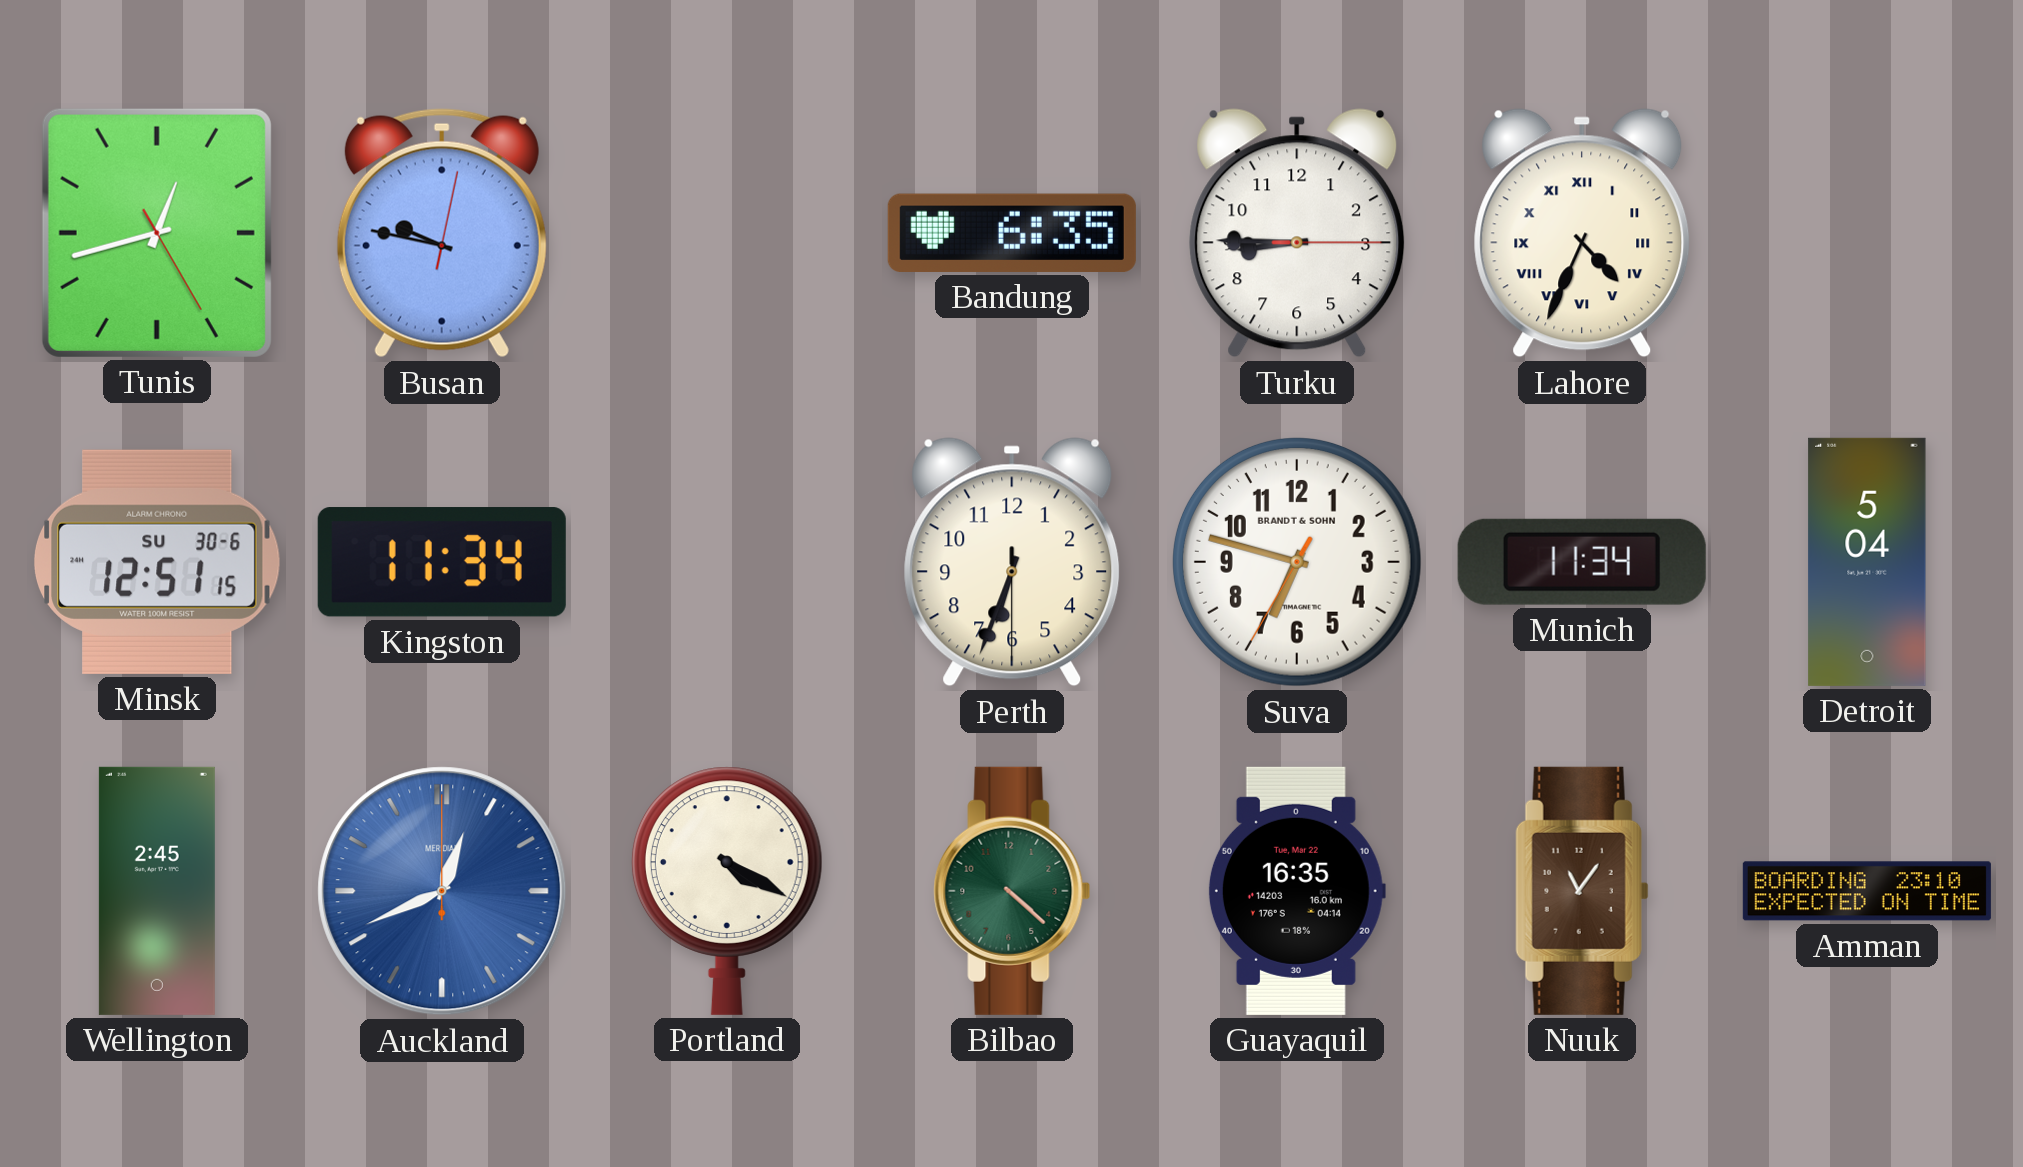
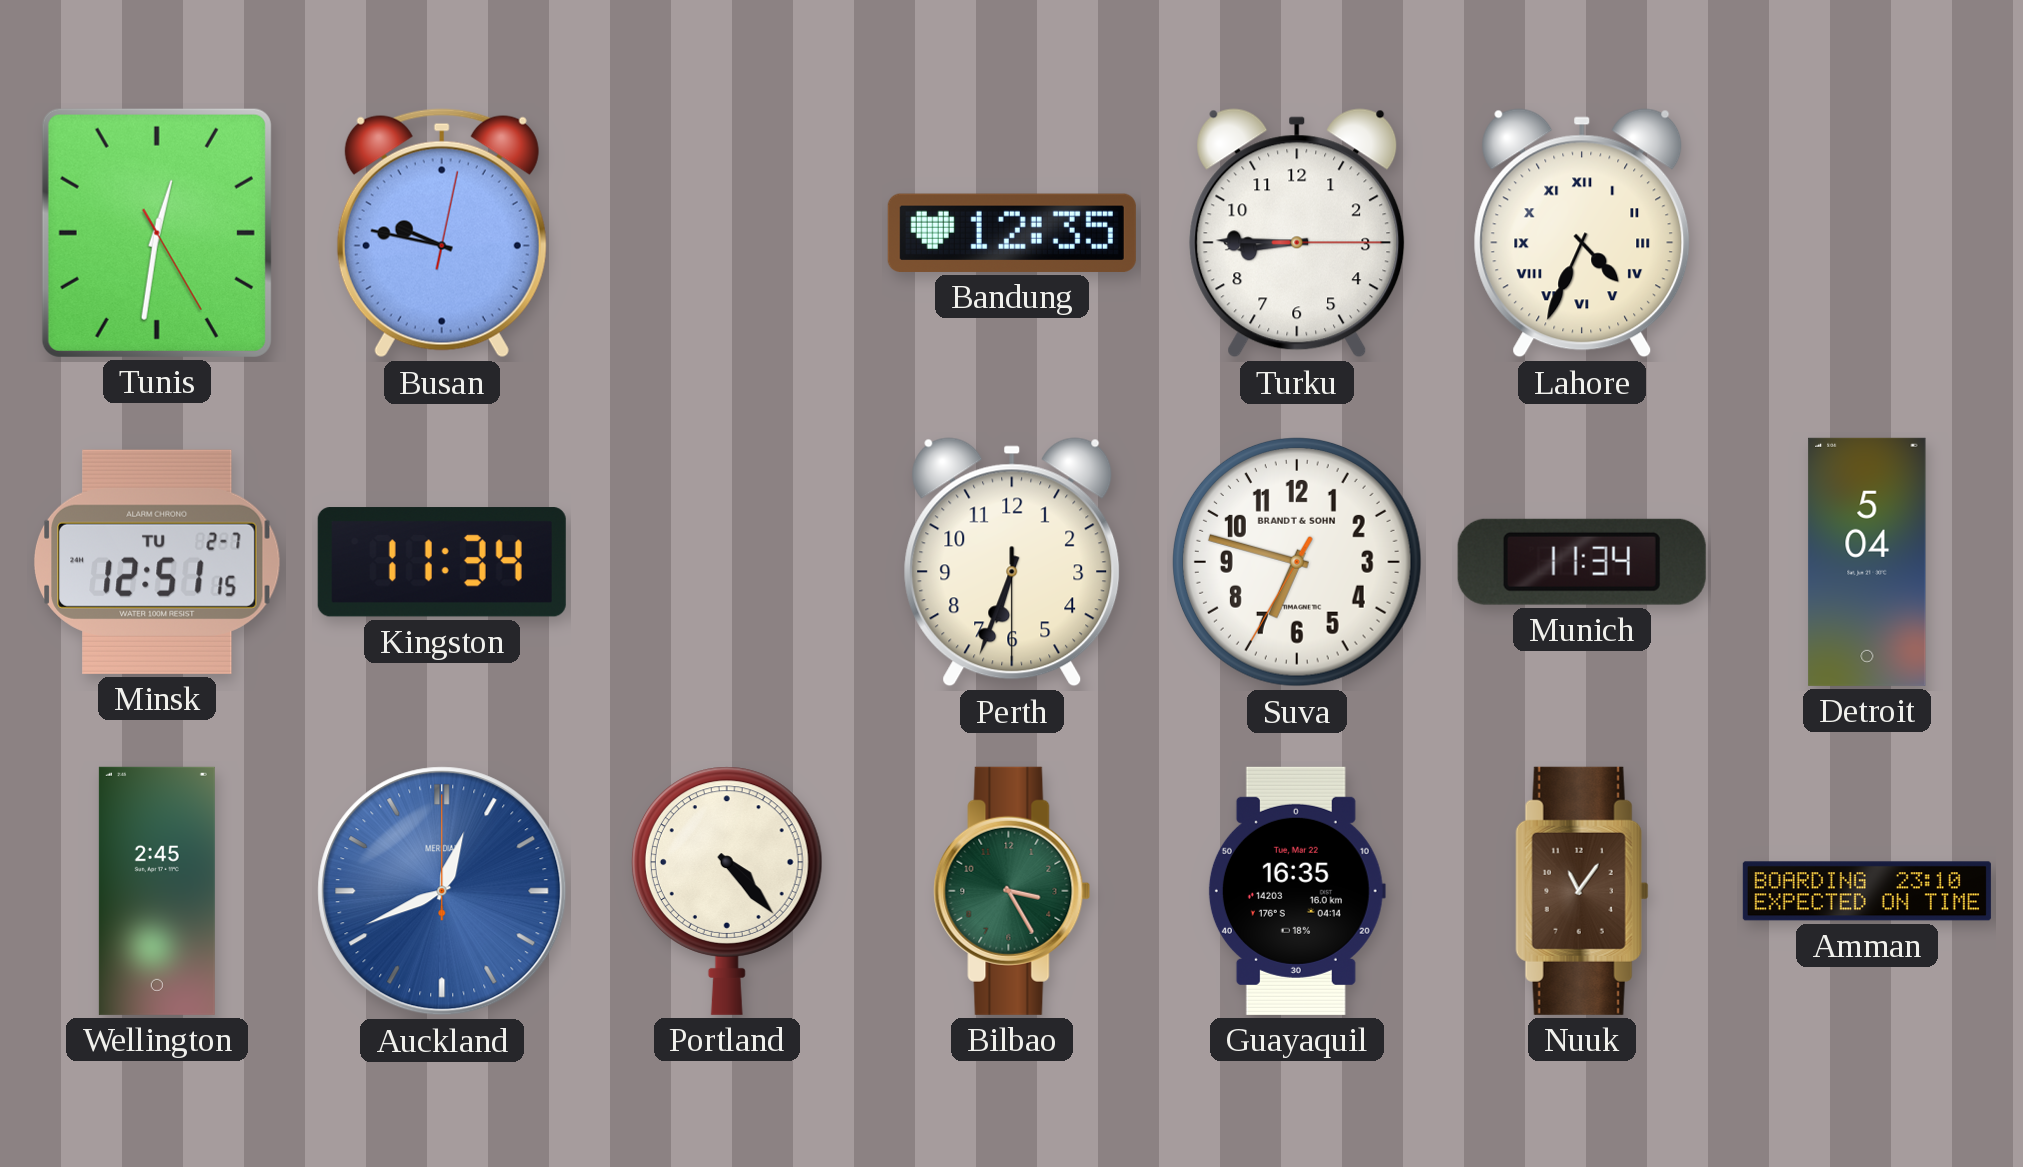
Tunis: 12:42 -> 12:31
Bandung: 6:35 -> 12:35
Minsk date: SU 30-6 -> TU 2-7
Portland: 4:20 -> 4:23
Bilbao: 4:22 -> 3:25
